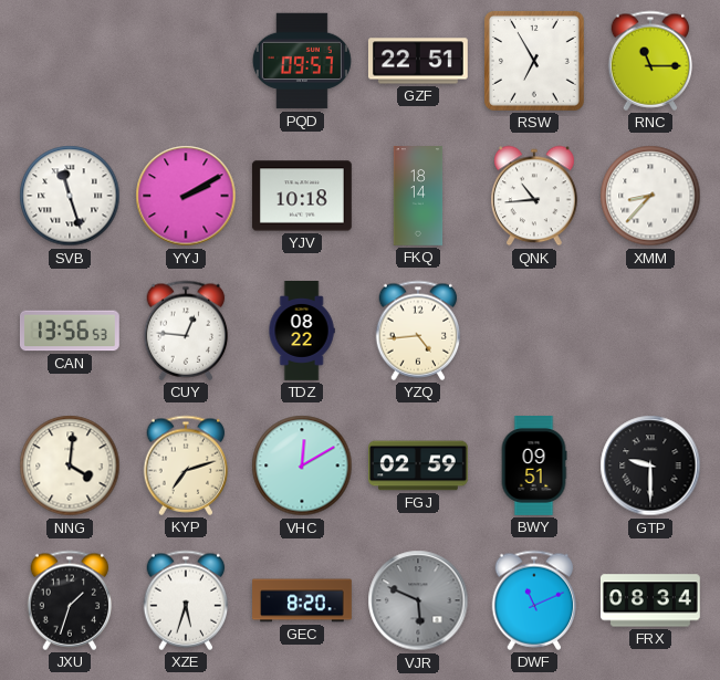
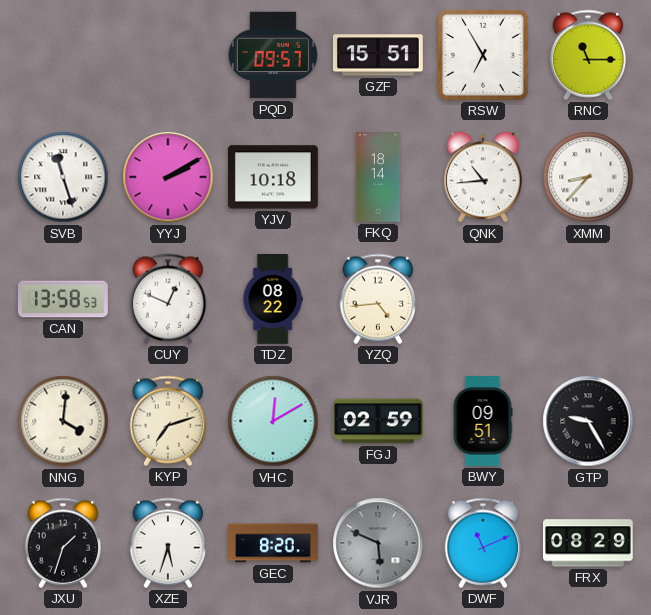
GZF: 22:51 -> 15:51
CAN: 13:56 -> 13:58
CUY: 12:46 -> 12:49
GTP: 9:30 -> 9:25
FRX: 08:34 -> 08:29
